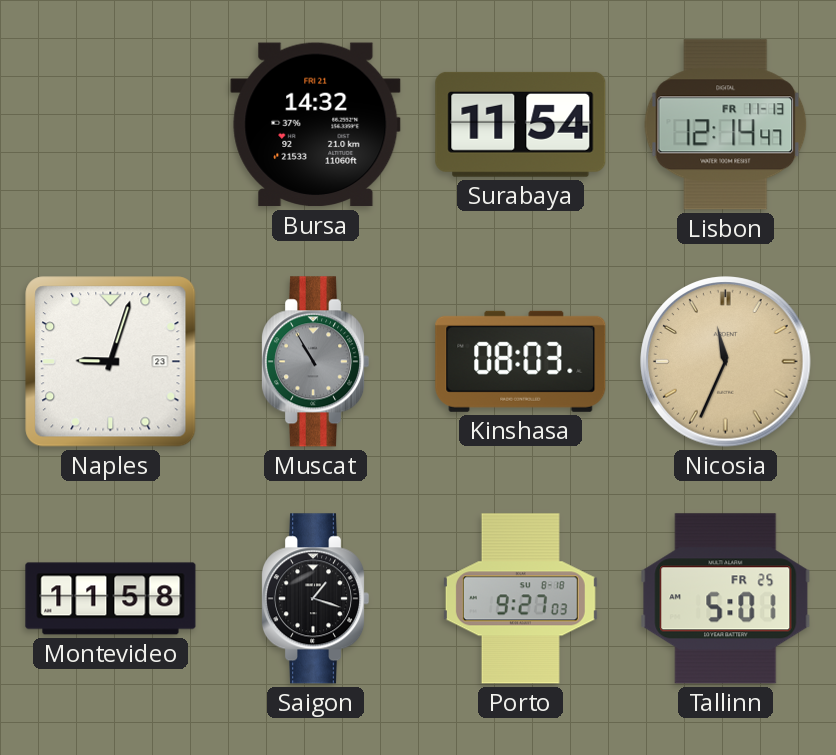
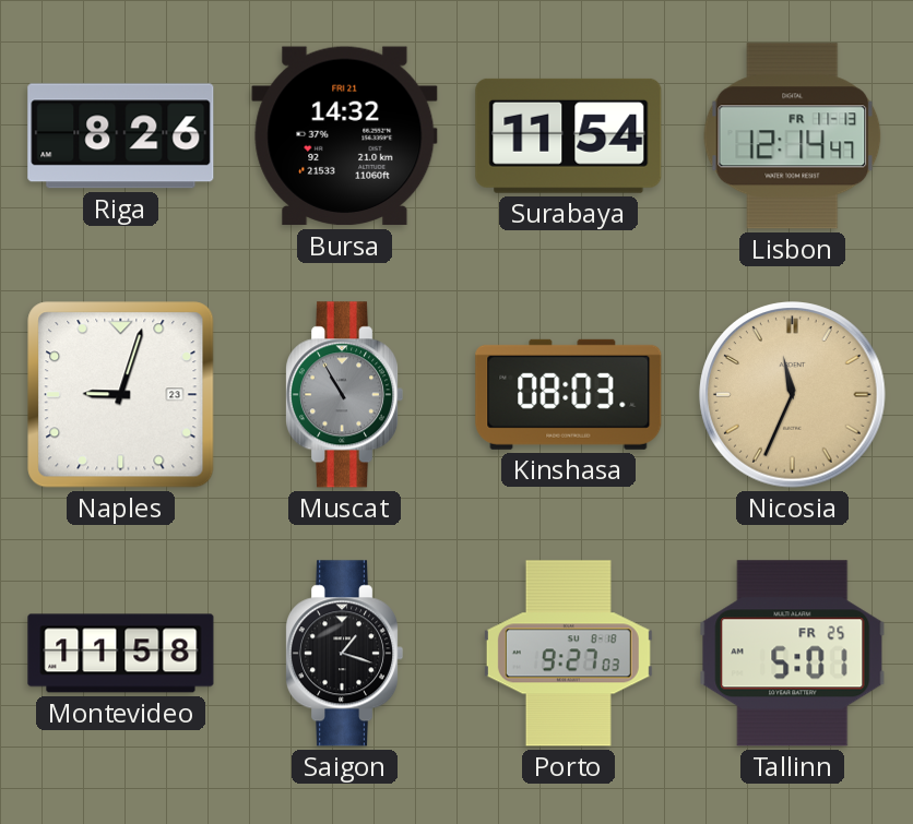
Riga: none -> 8:26
